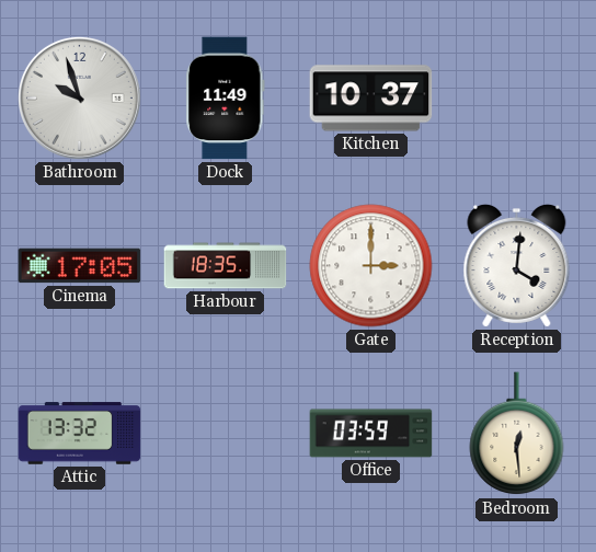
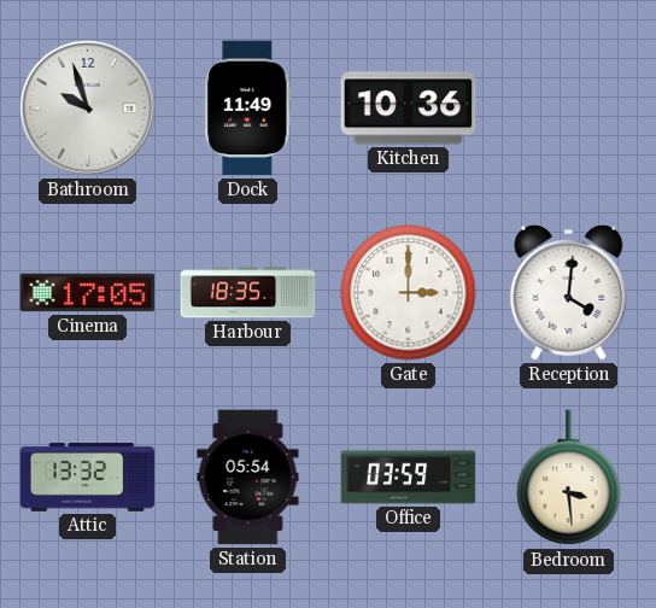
Kitchen: 10:37 -> 10:36
Station: none -> 05:54
Bedroom: 12:29 -> 3:29
